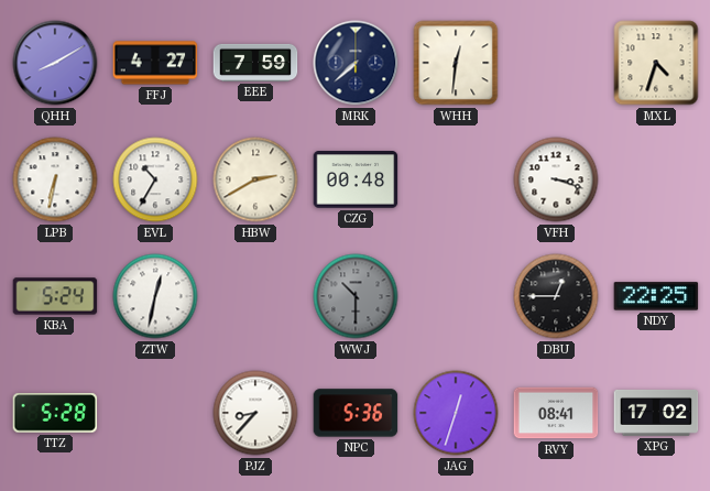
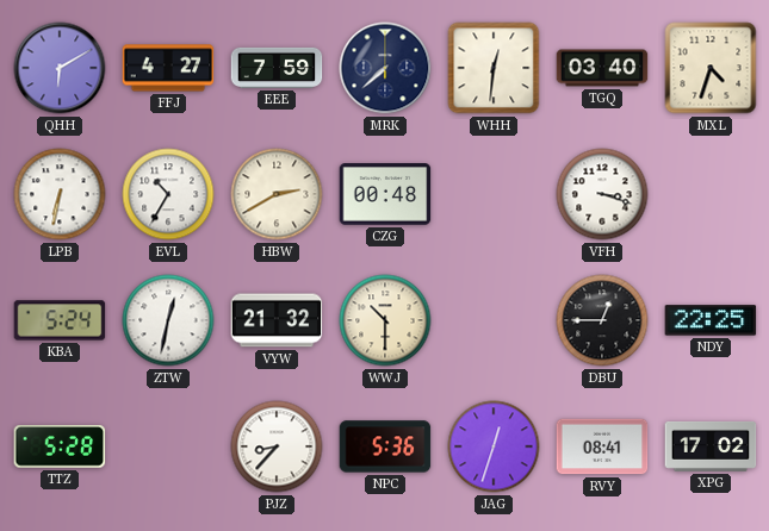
QHH: 8:10 -> 6:10
TGQ: none -> 03:40
VYW: none -> 21:32
WWJ dial: grey -> cream
